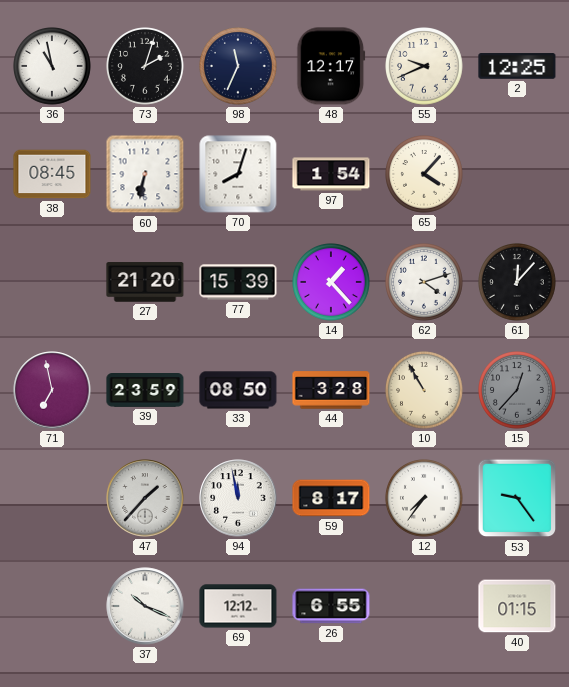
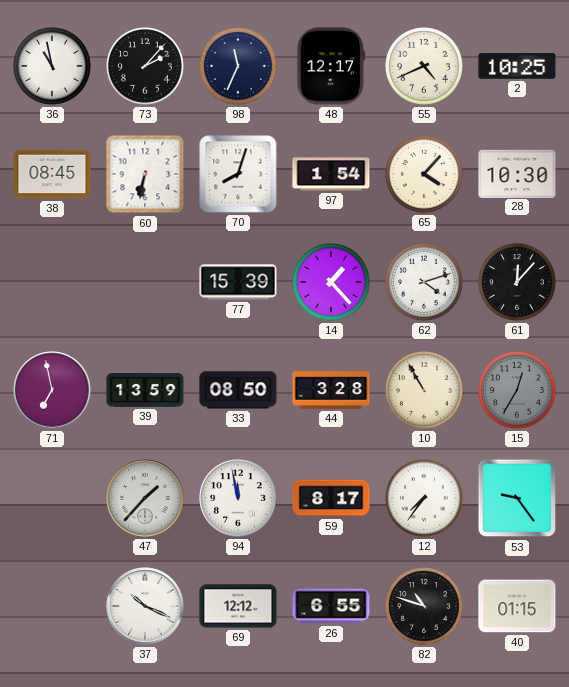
73: 2:03 -> 2:07
55: 9:41 -> 4:41
2: 12:25 -> 10:25
28: none -> 10:30
27: 21:20 -> none
39: 23:59 -> 13:59
15: 12:37 -> 12:35
82: none -> 10:48
